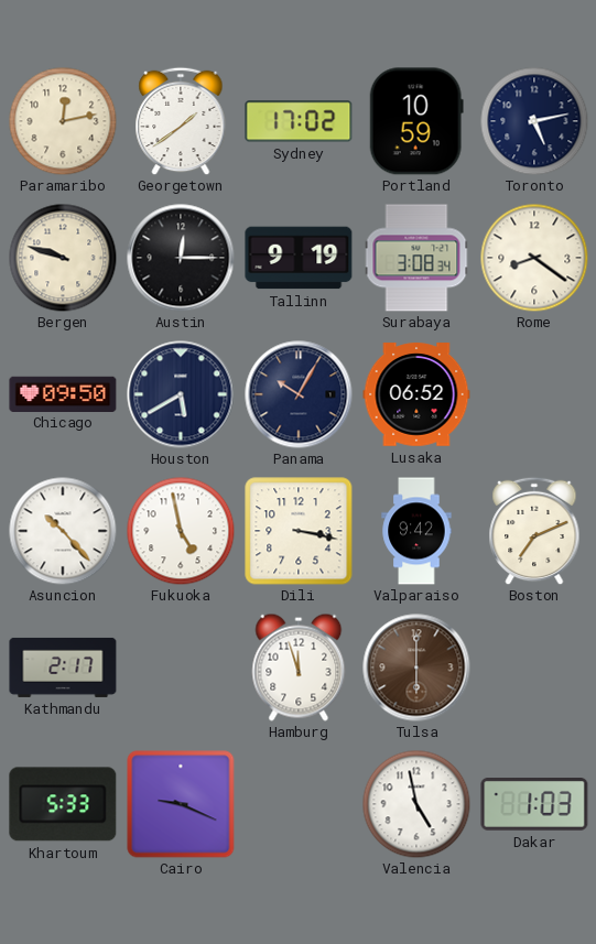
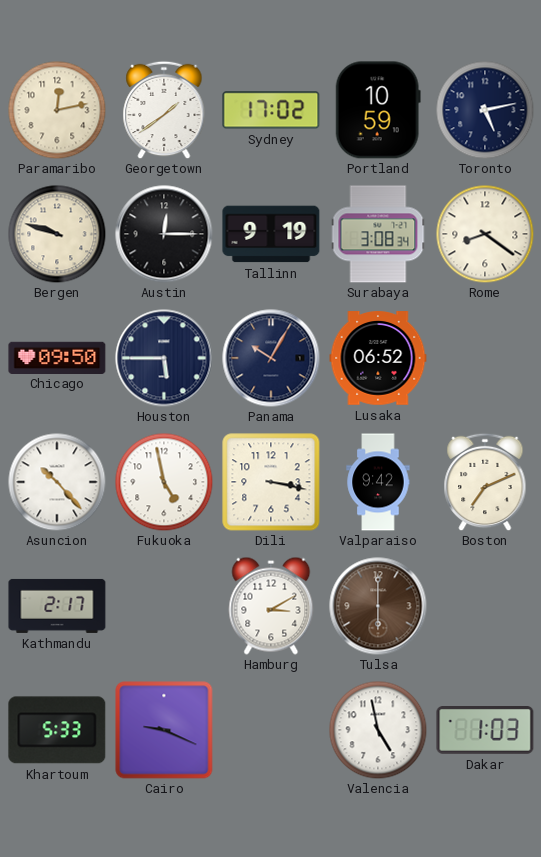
Houston: 5:40 -> 5:45
Hamburg: 11:57 -> 3:10
